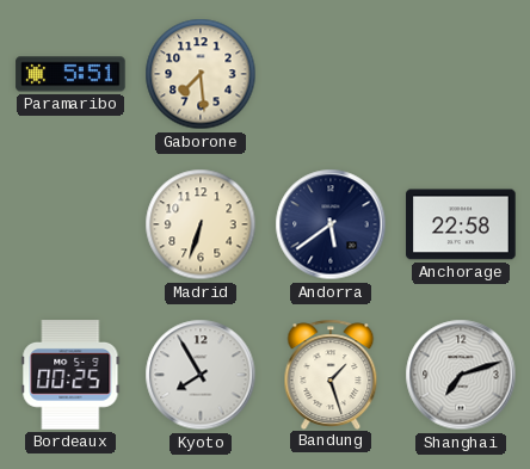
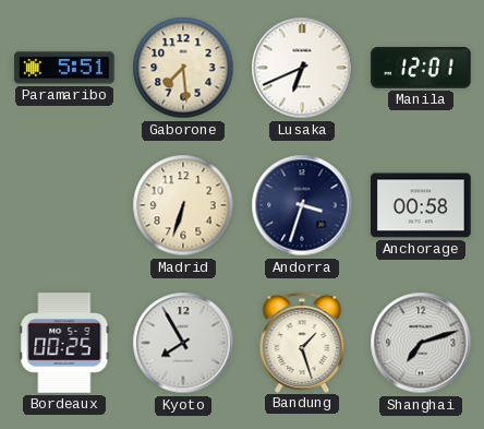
Lusaka: none -> 6:41
Manila: none -> 12:01
Andorra: 5:39 -> 3:33
Anchorage: 22:58 -> 00:58
